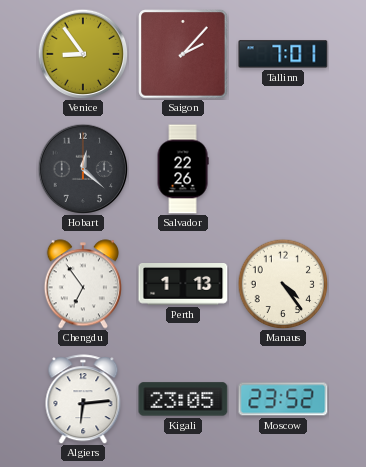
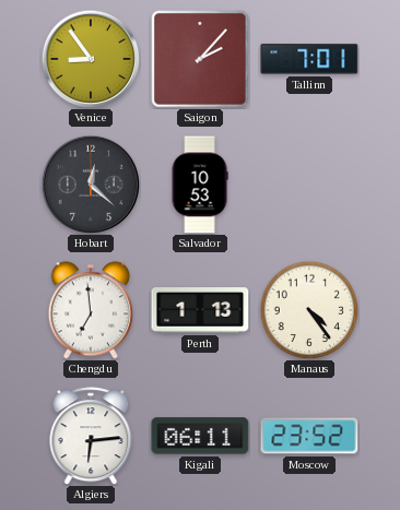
Salvador: 22:26 -> 10:53
Chengdu: 6:54 -> 6:59
Kigali: 23:05 -> 06:11
